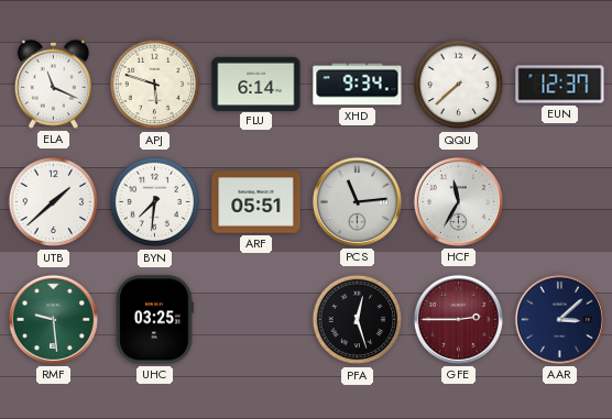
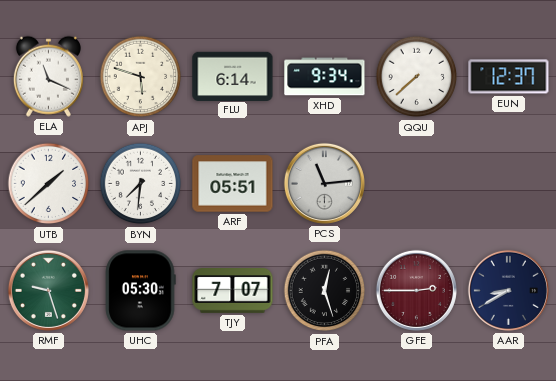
HCF: 11:35 -> none
RMF: 9:29 -> 9:27
UHC: 03:25 -> 05:30
TJY: none -> 7:07
AAR: 3:08 -> 8:40
